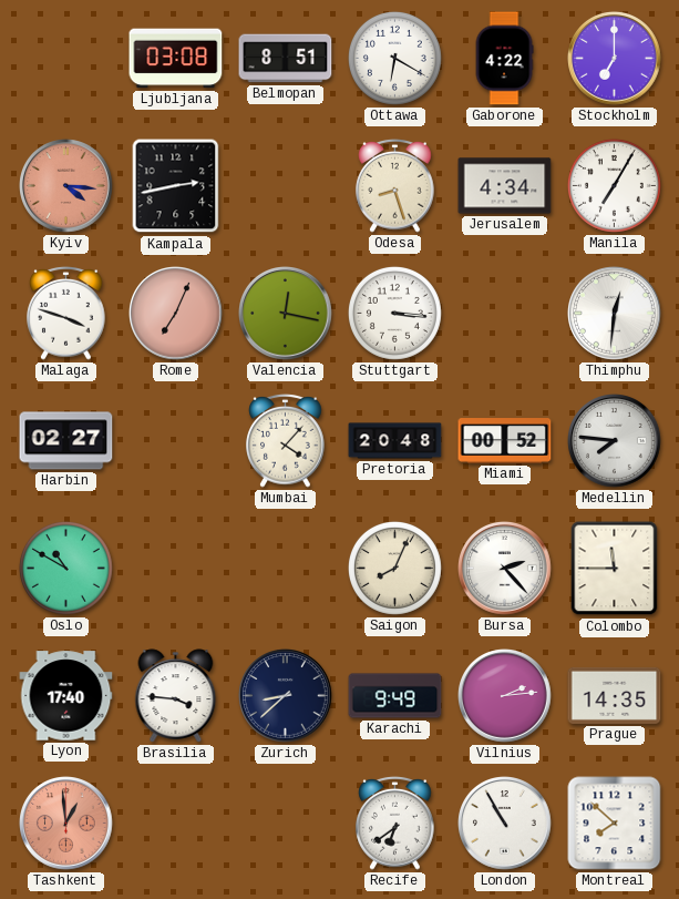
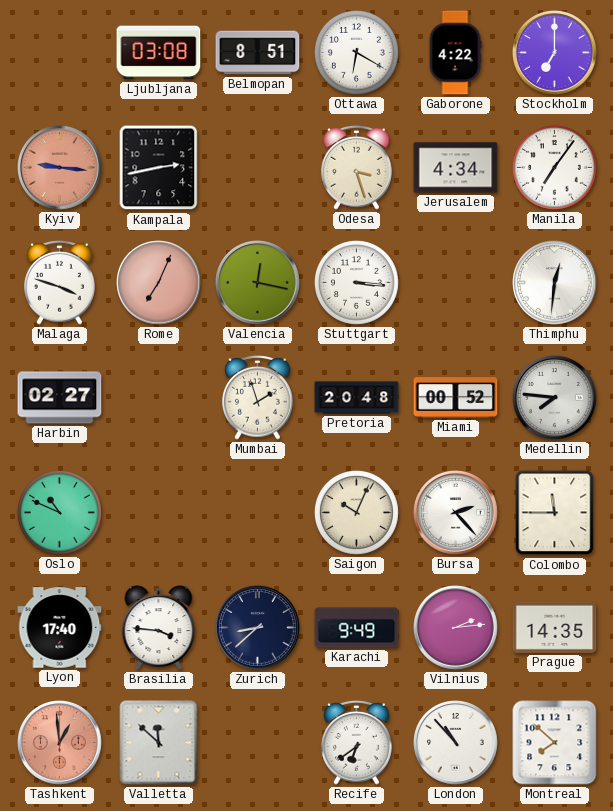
Kyiv: 4:16 -> 9:16
Odesa: 8:27 -> 3:27
Manila: 7:05 -> 7:06
Mumbai: 4:07 -> 1:57
Oslo: 10:50 -> 10:49
Saigon: 8:04 -> 10:04
Valletta: none -> 11:52
London: 10:55 -> 10:53
